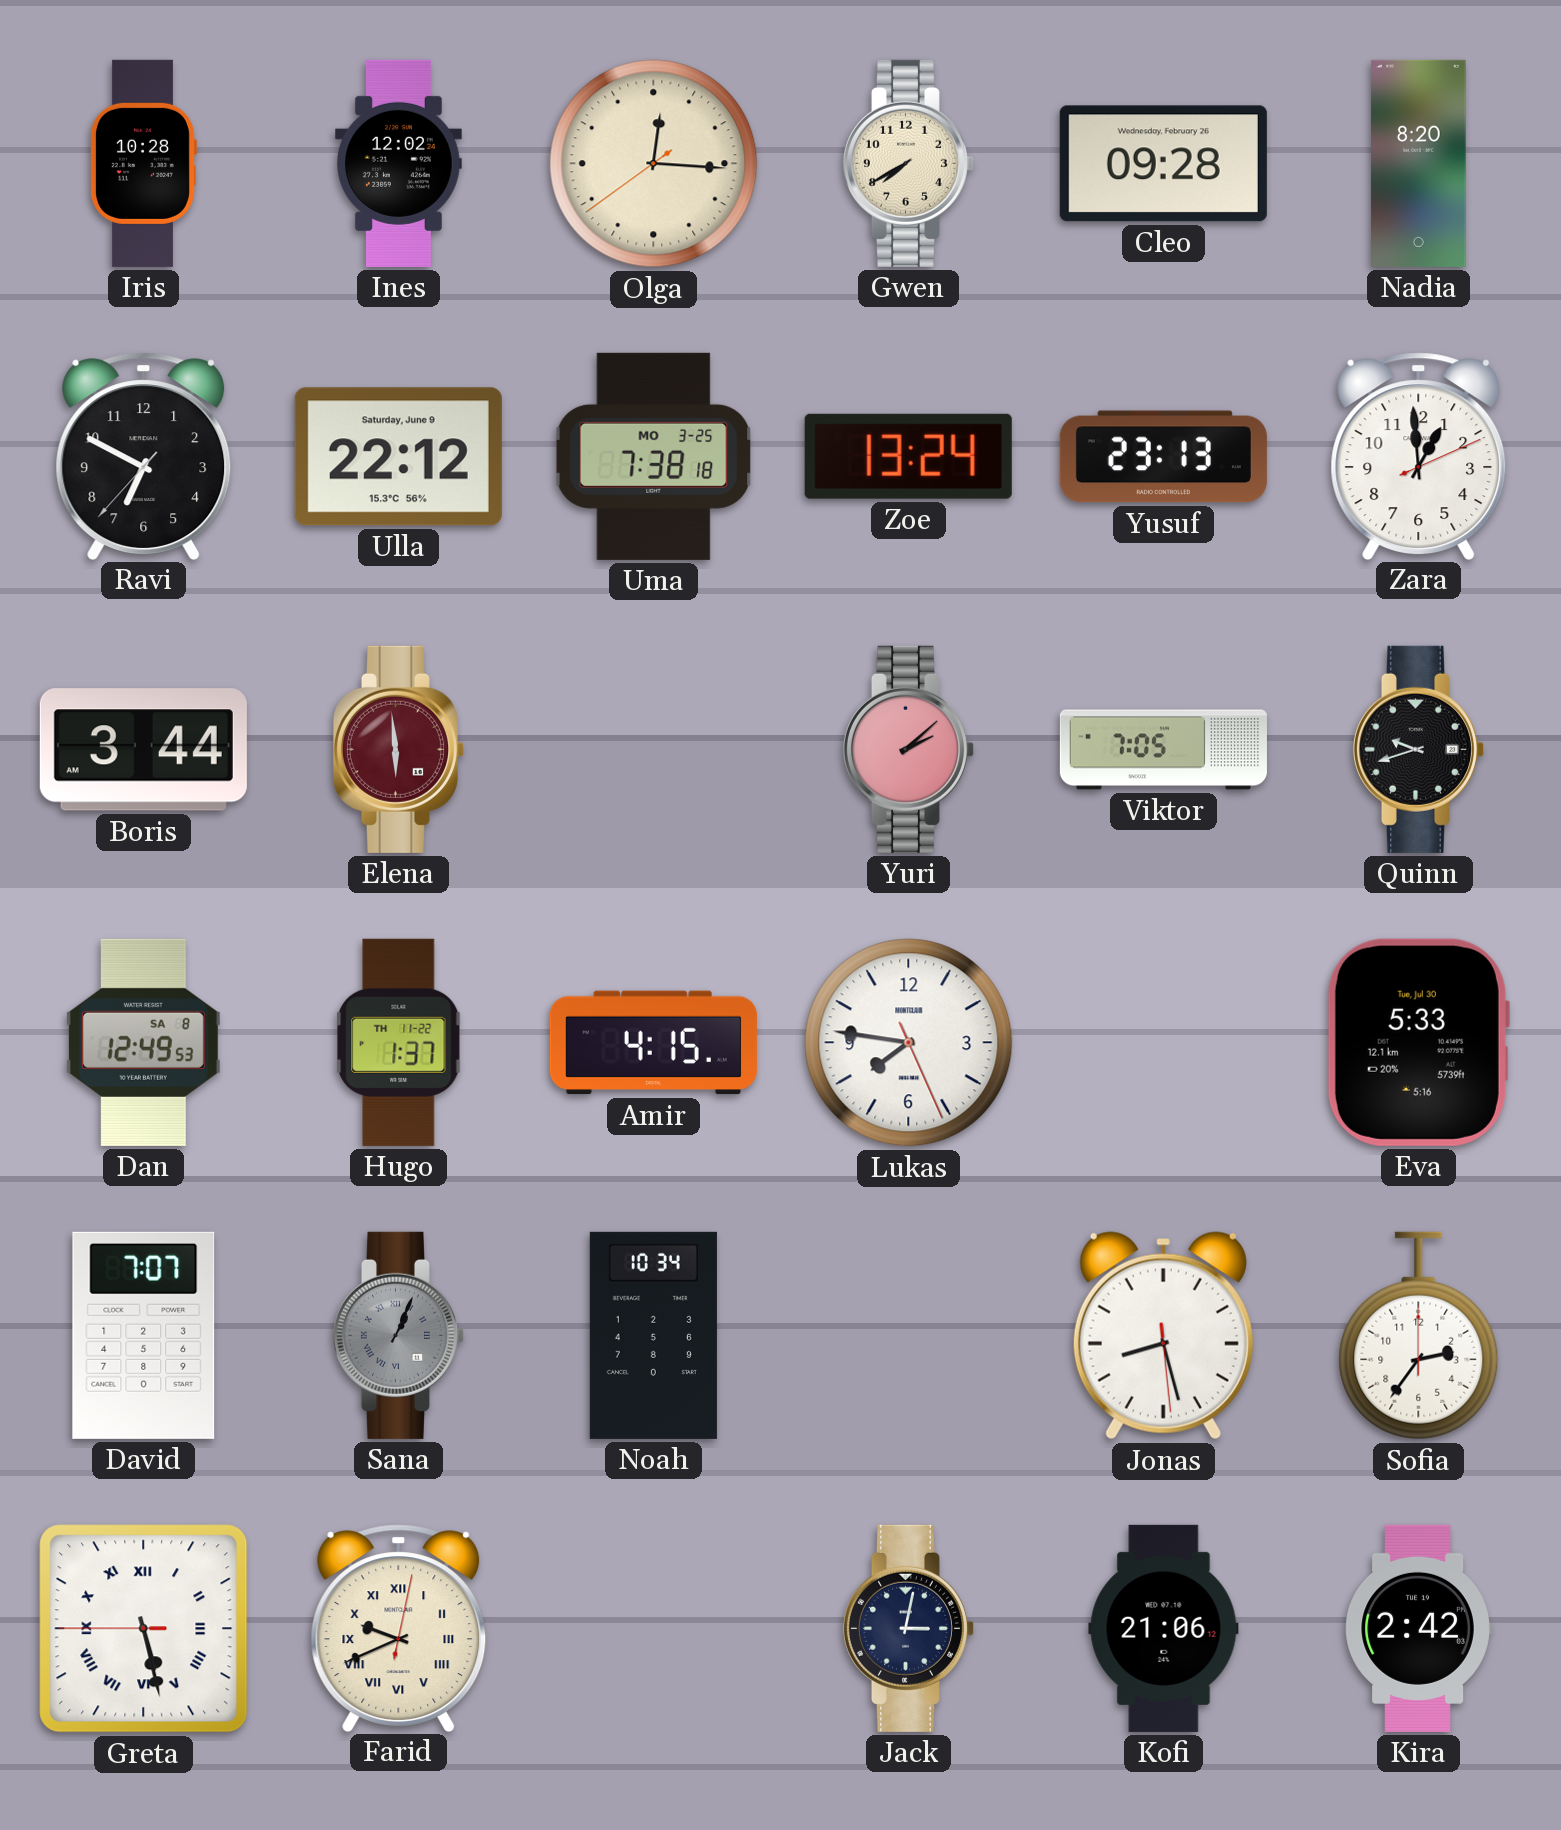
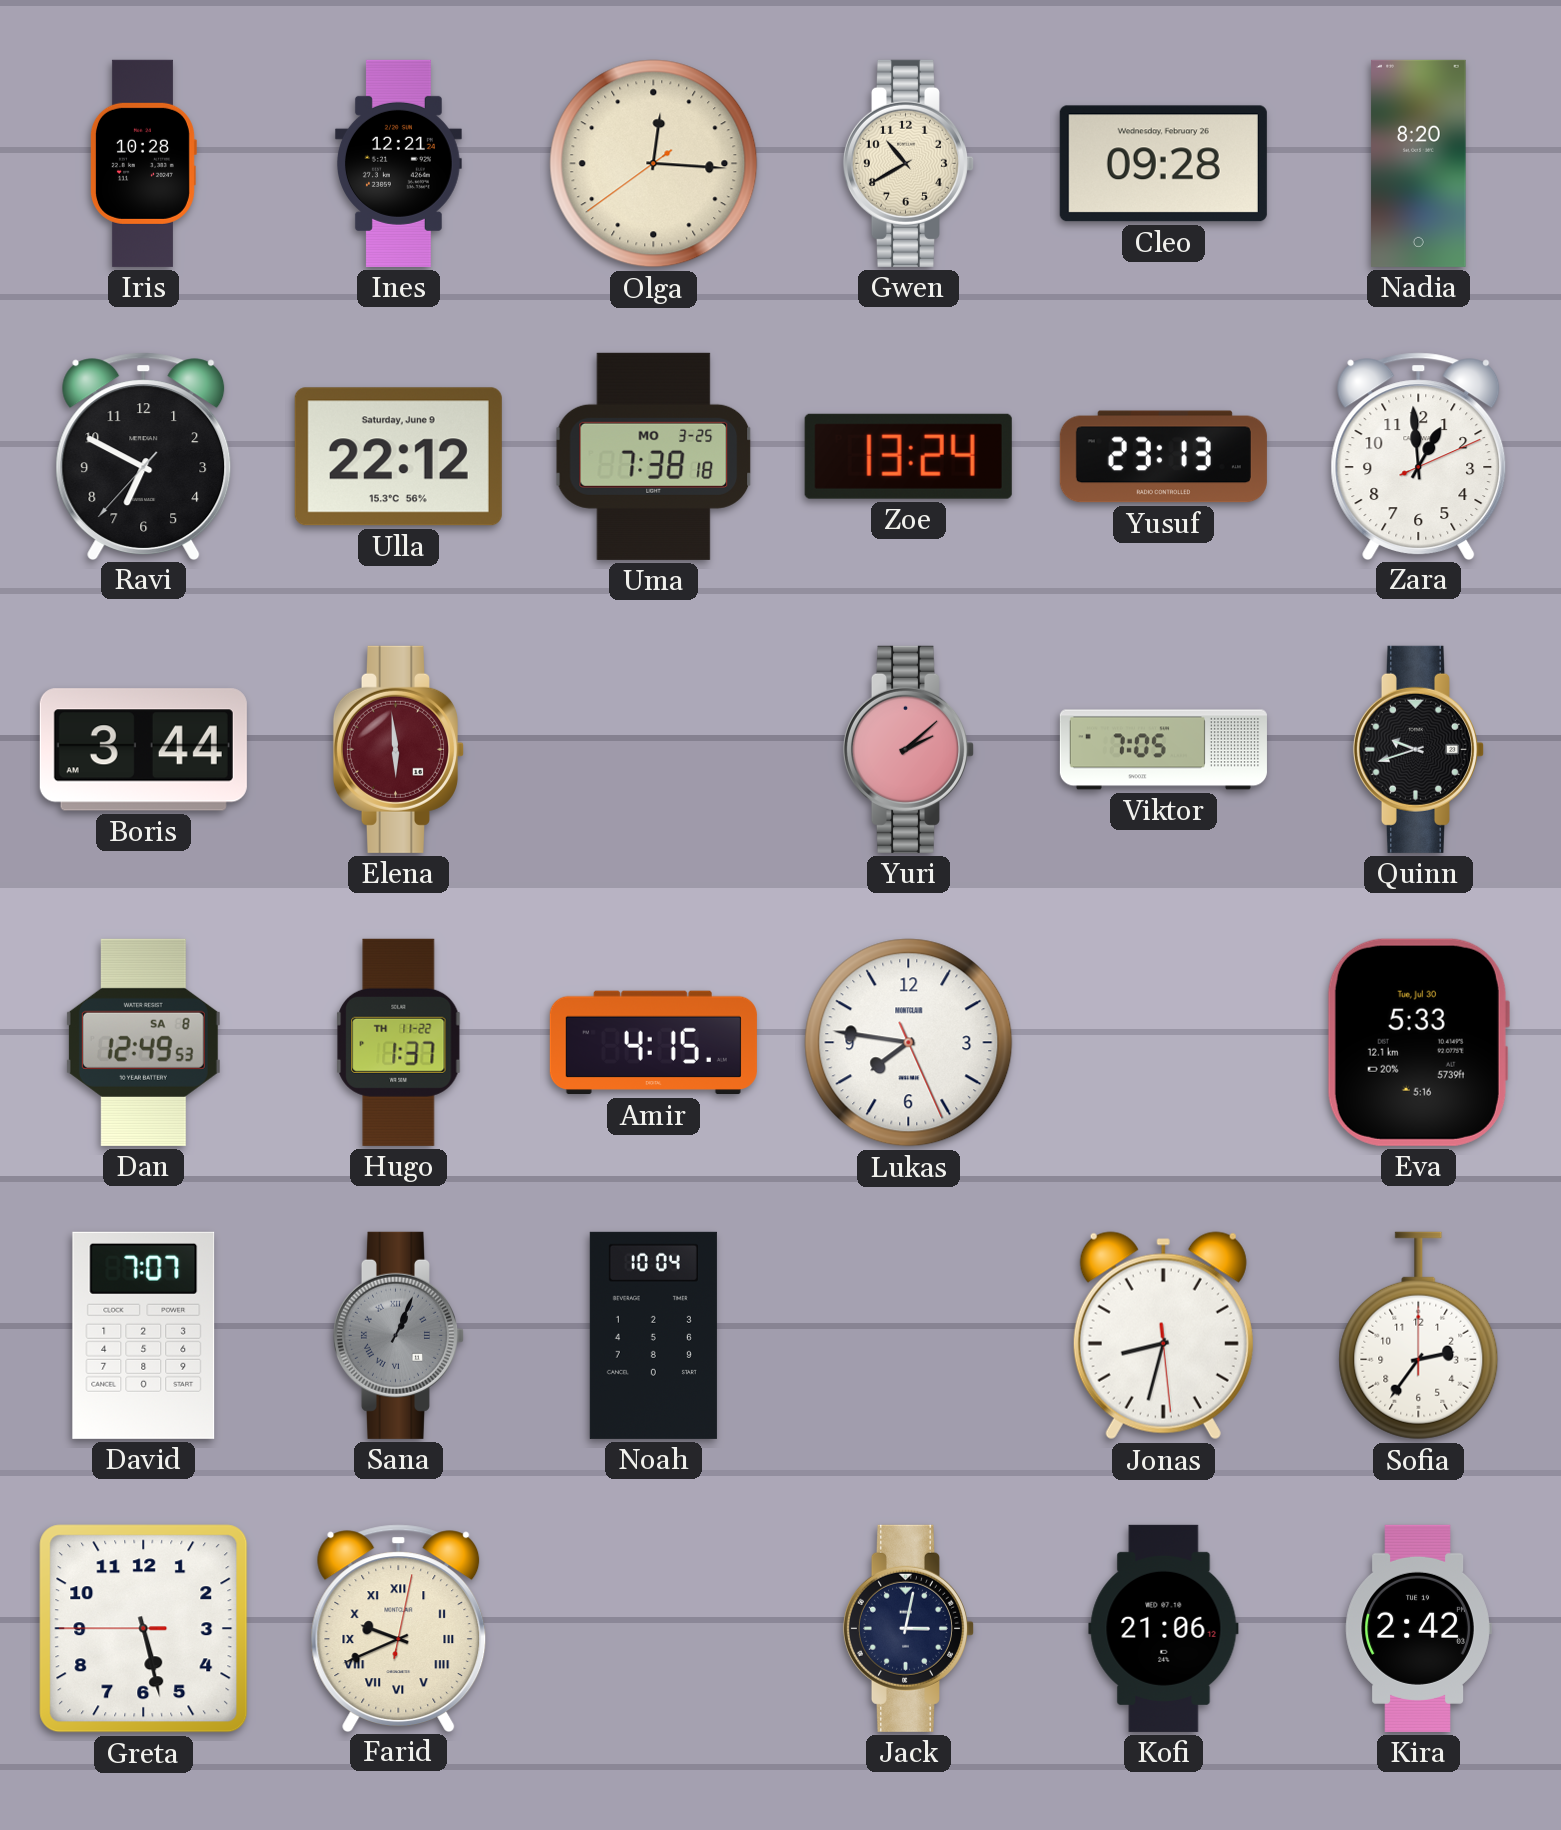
Ines: 12:02 -> 12:21
Gwen: 7:40 -> 10:40
Noah: 10:34 -> 10:04
Jonas: 8:27 -> 8:32
Greta numerals: Roman -> Arabic
